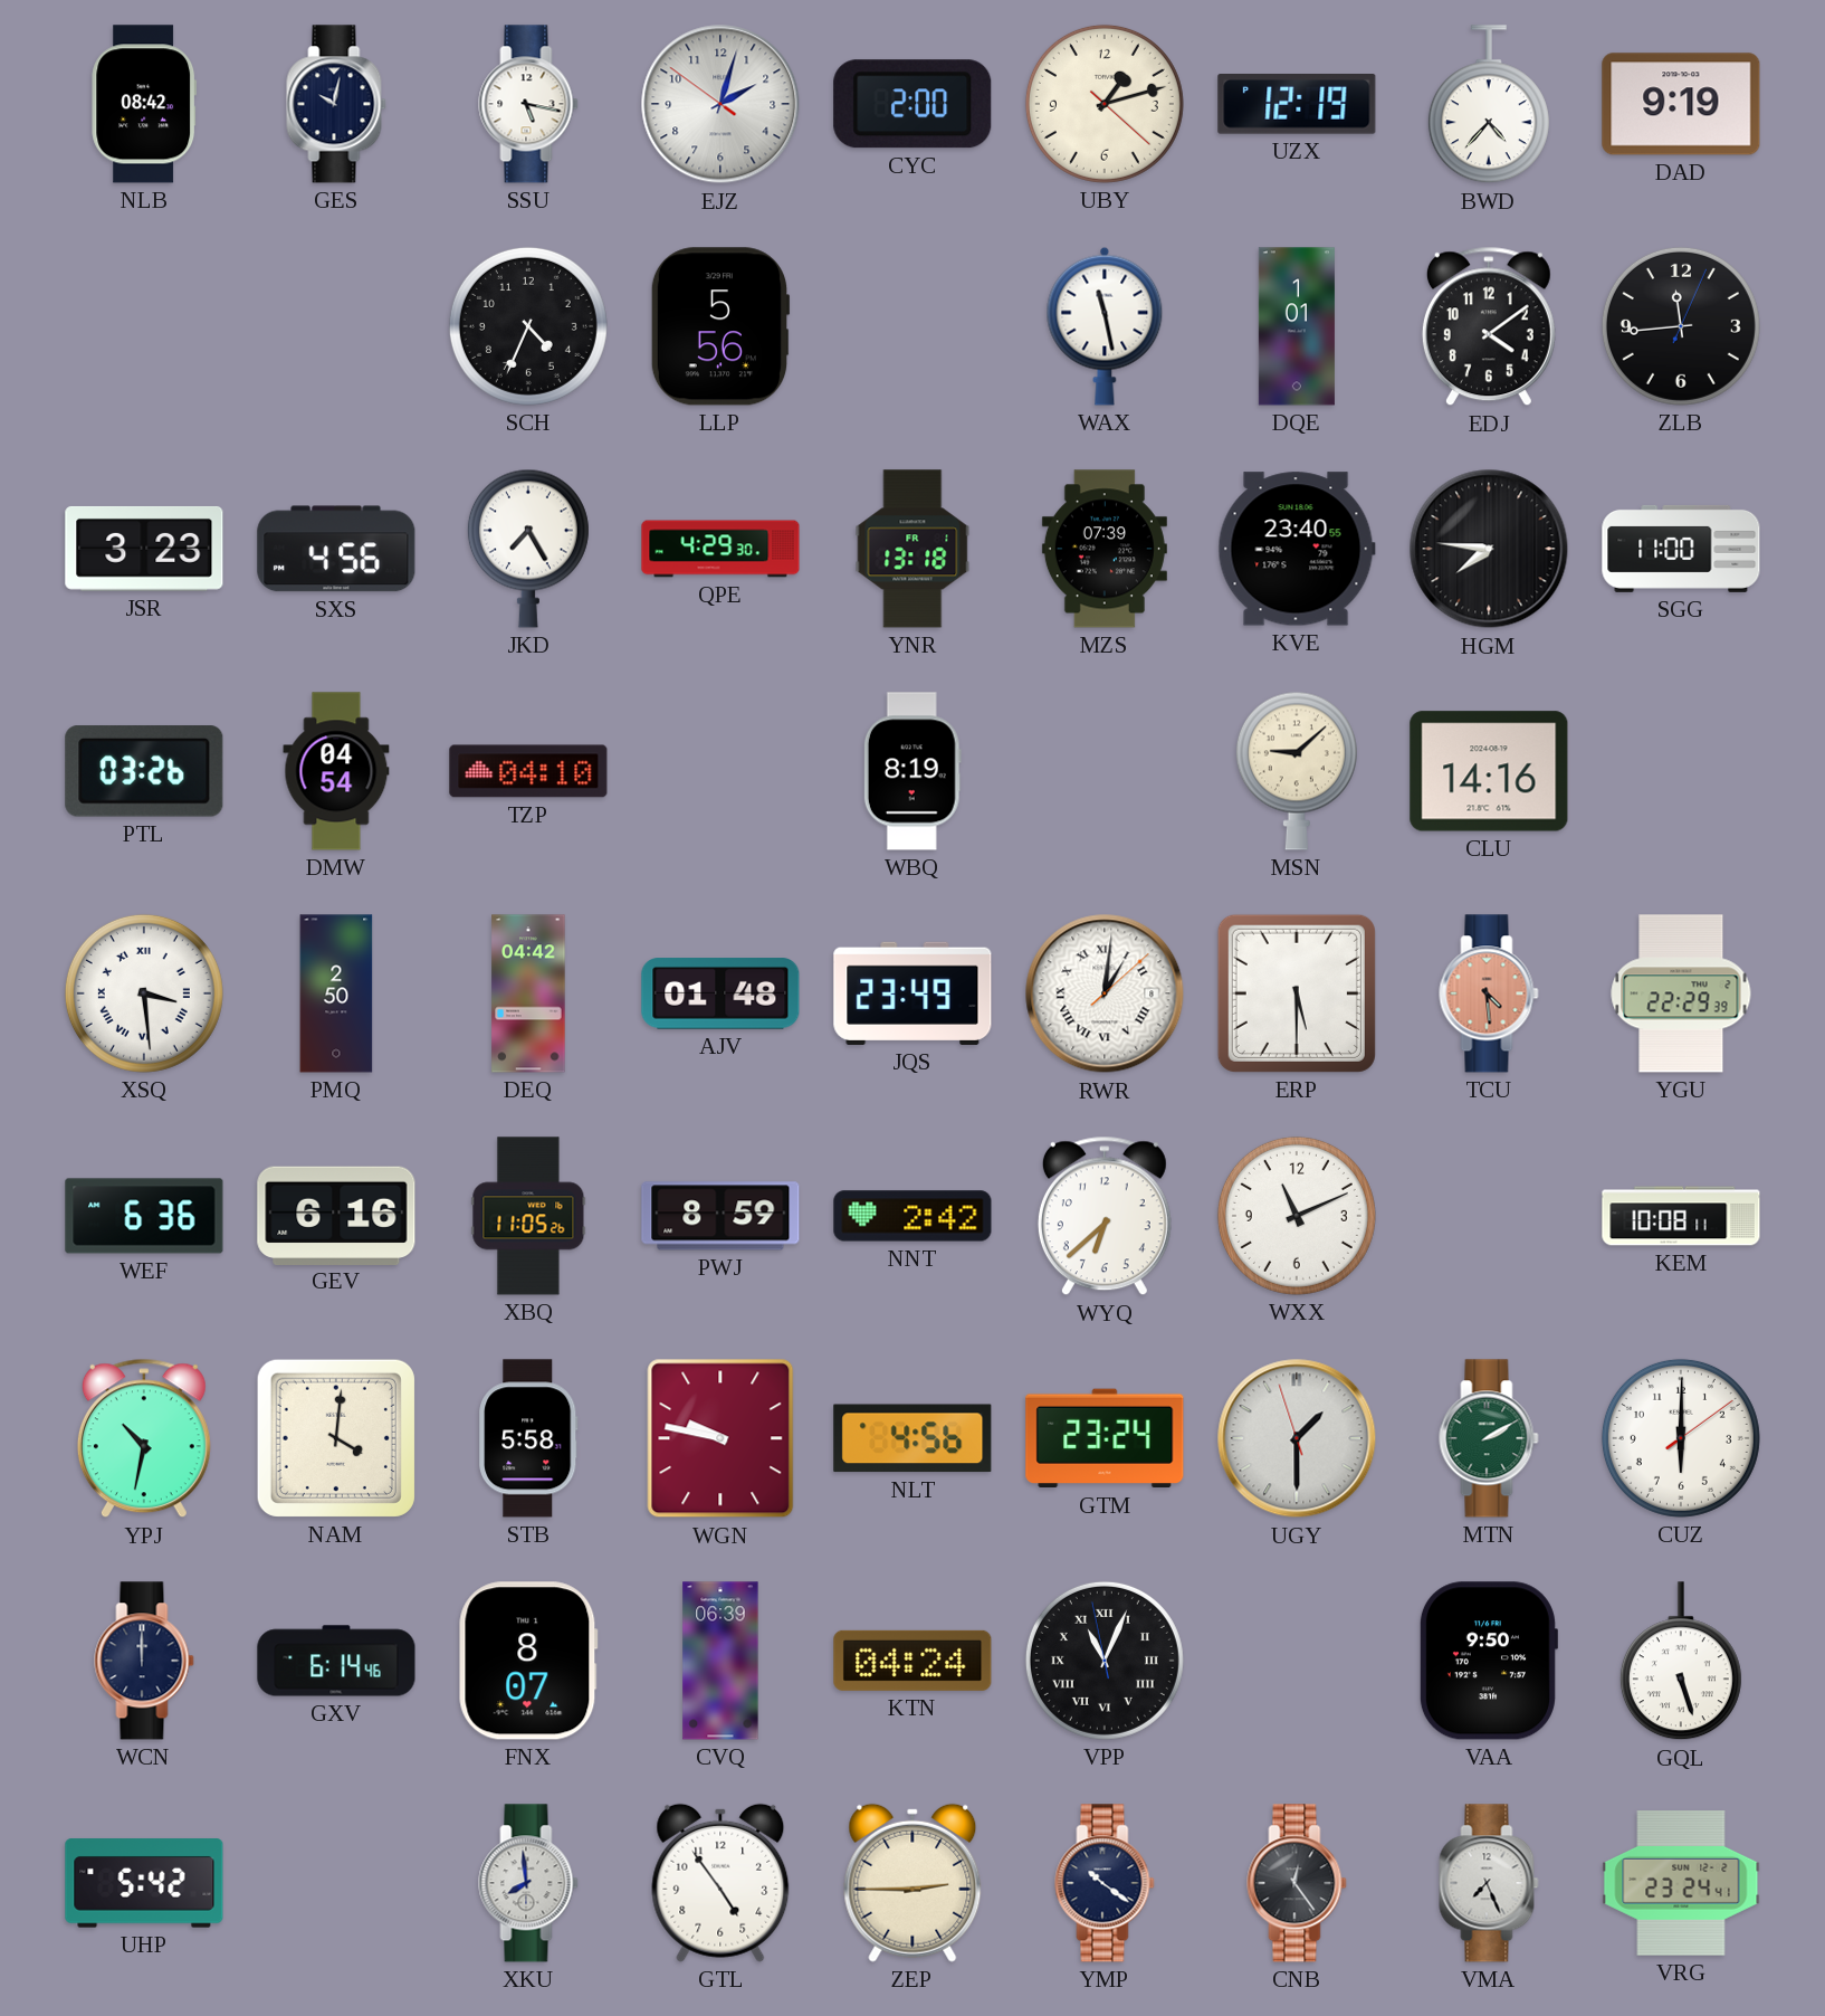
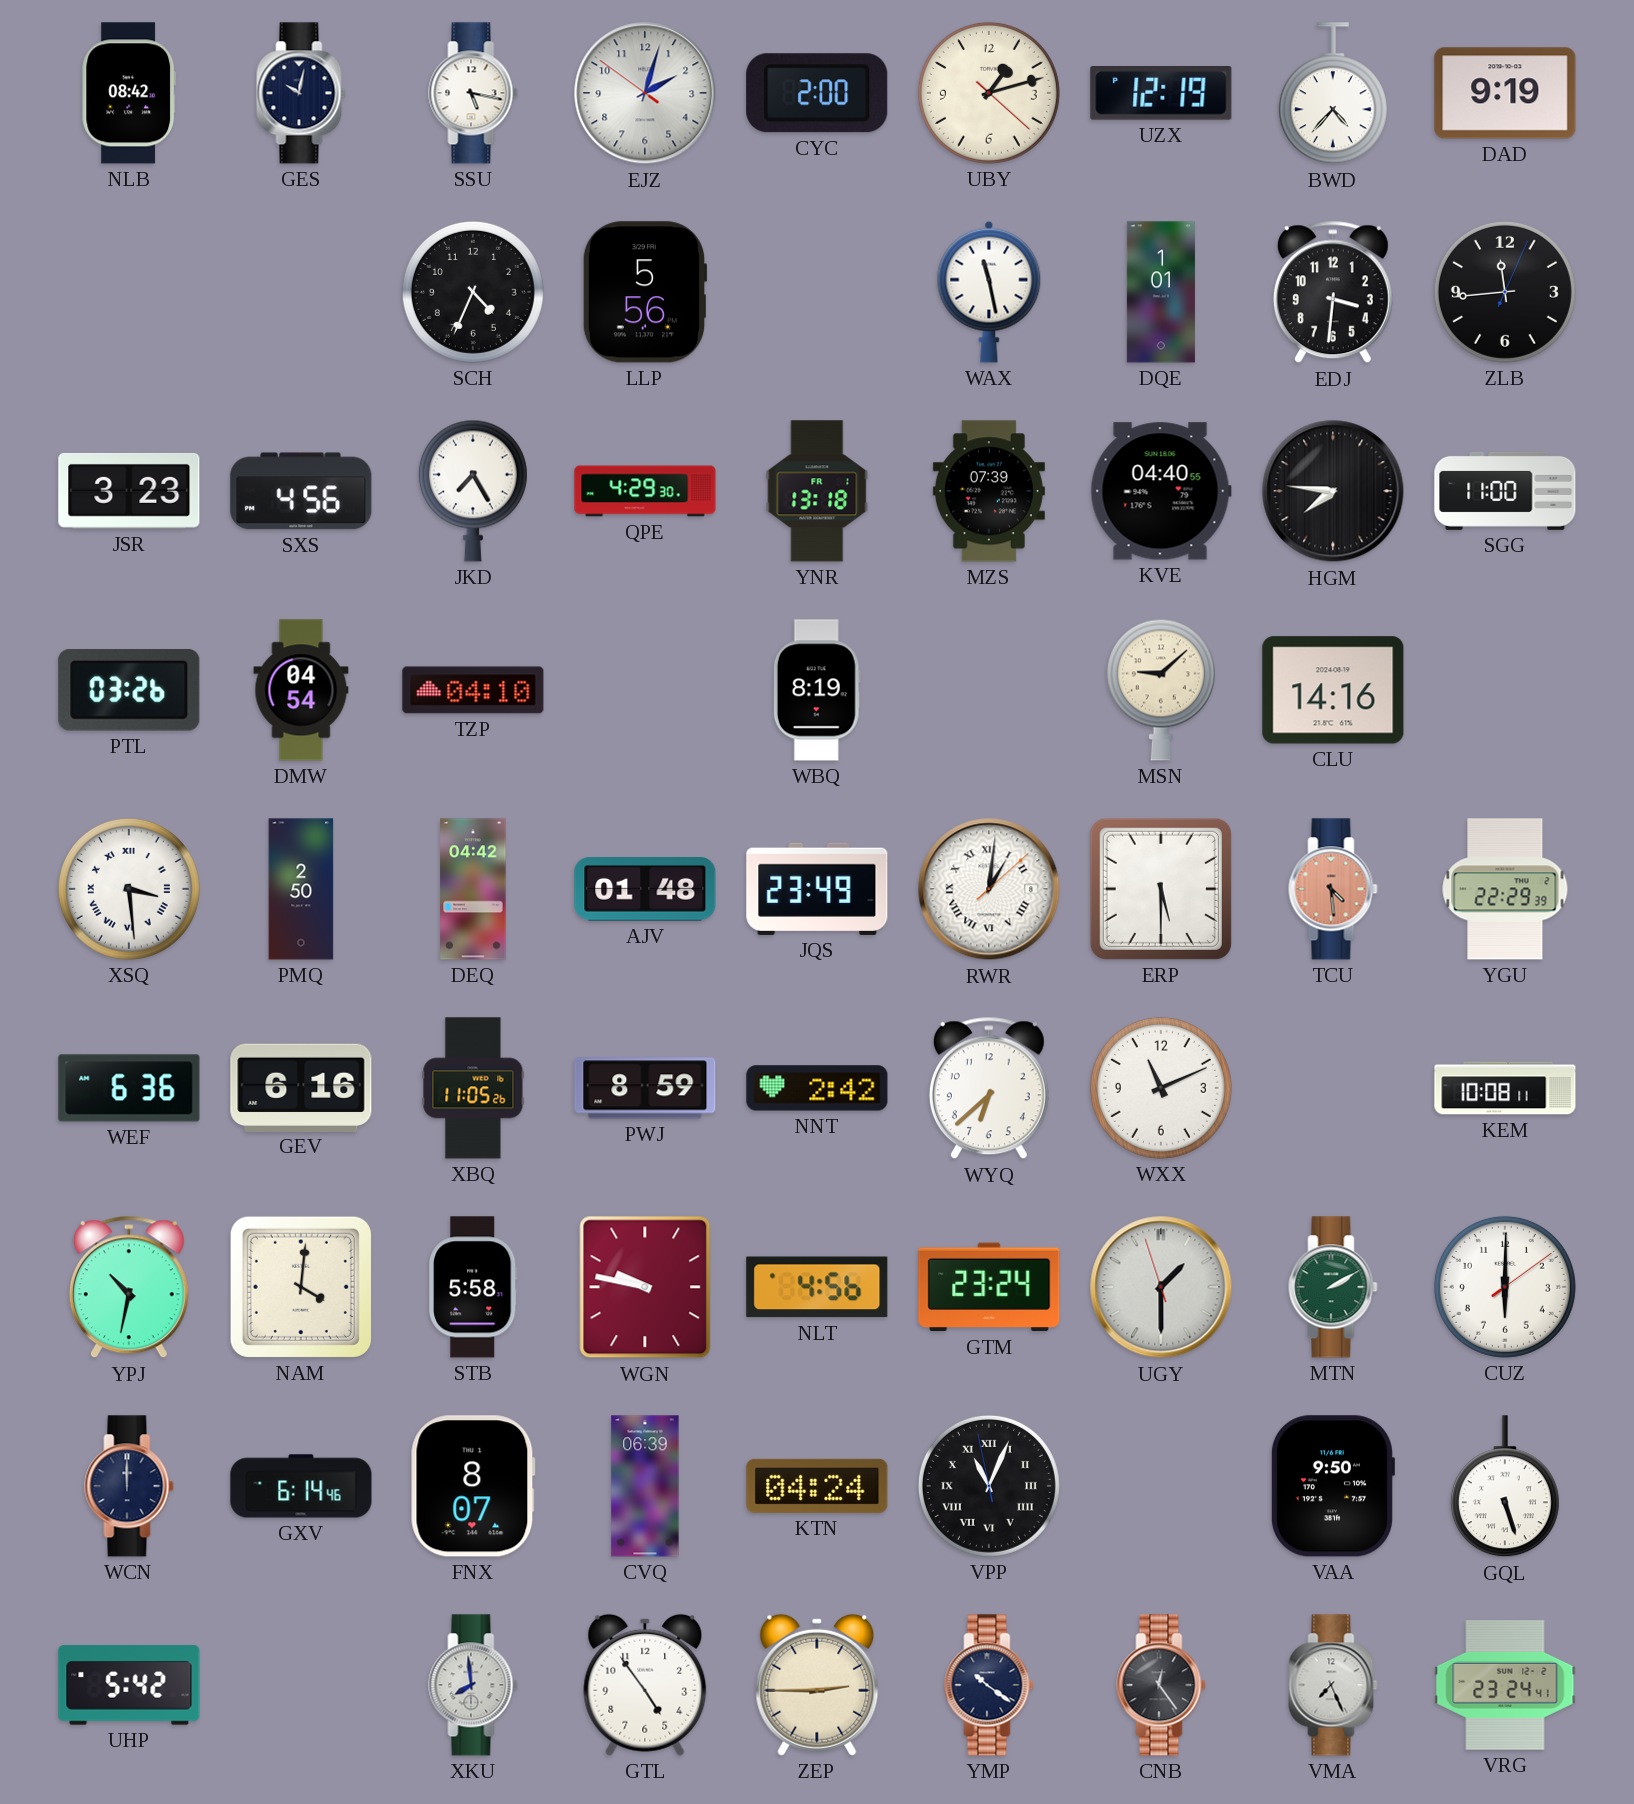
EDJ: 4:09 -> 3:31
KVE: 23:40 -> 04:40
